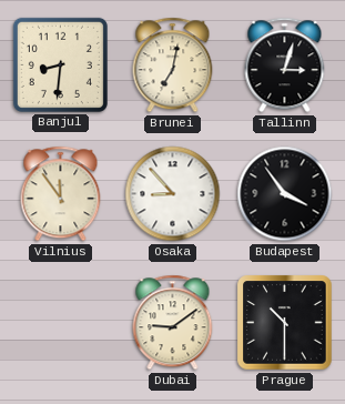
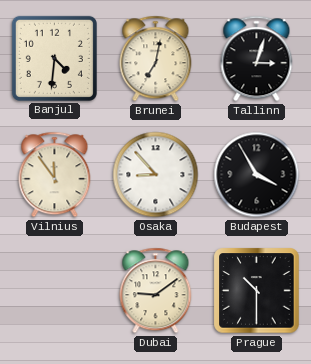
Banjul: 8:31 -> 4:31
Budapest: 3:54 -> 3:55
